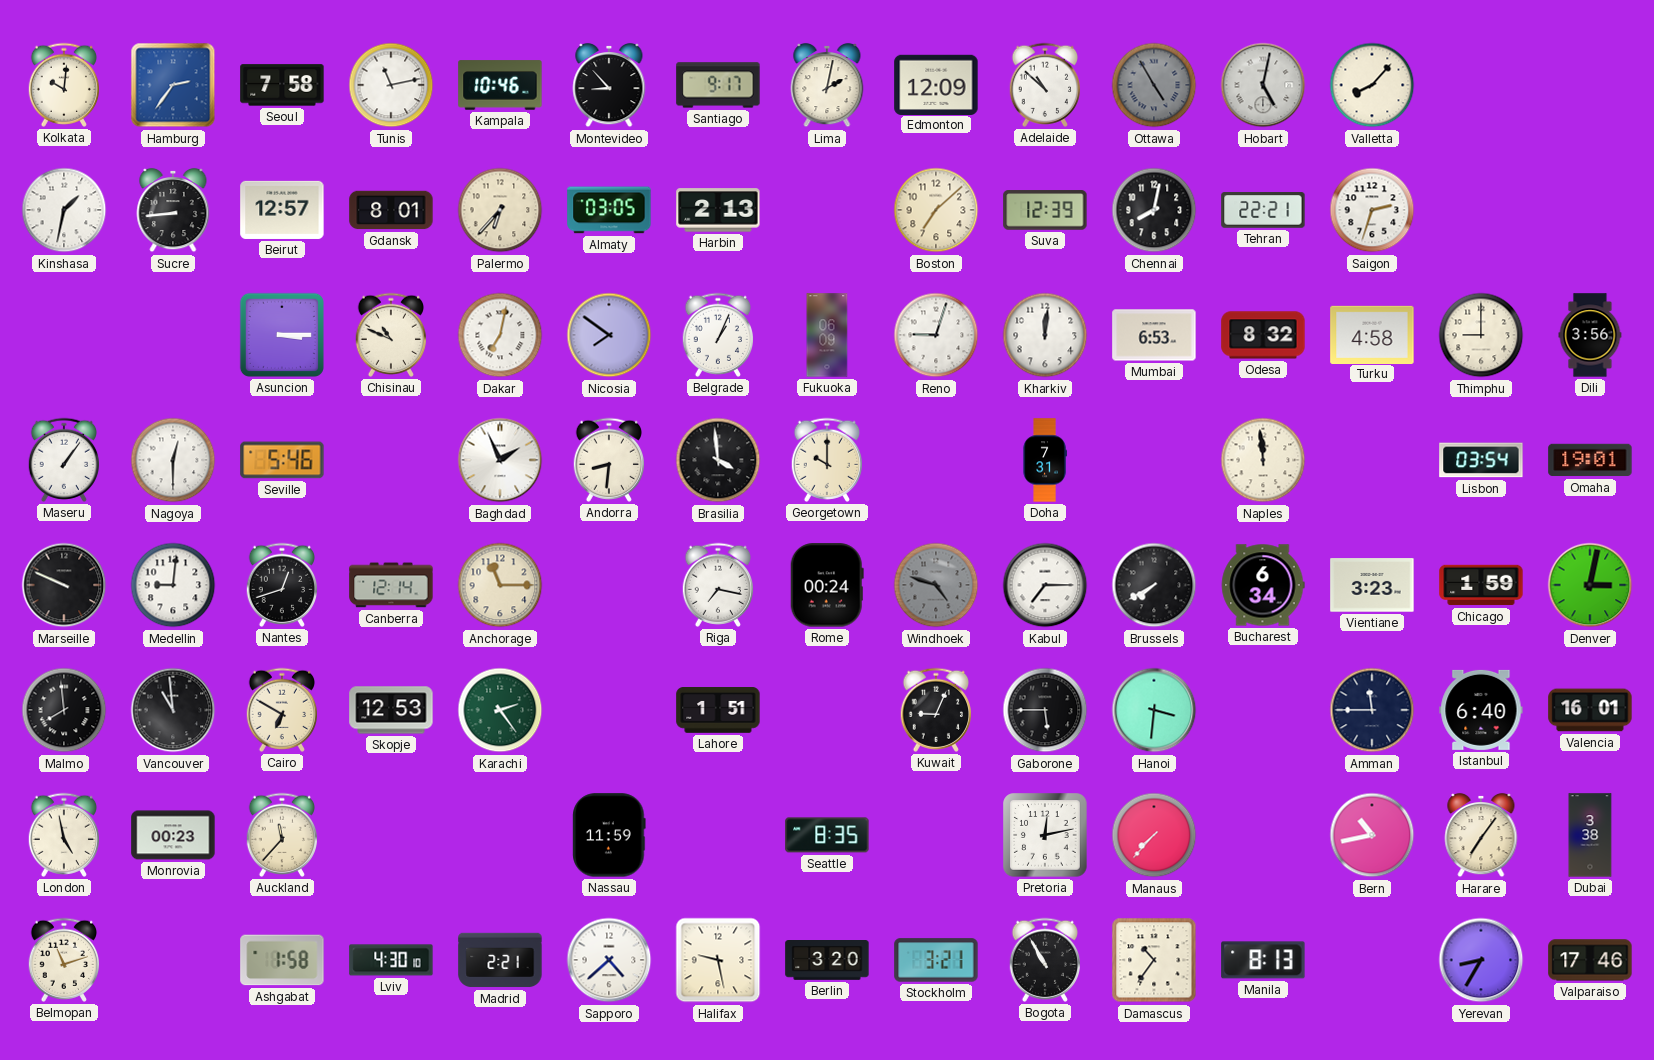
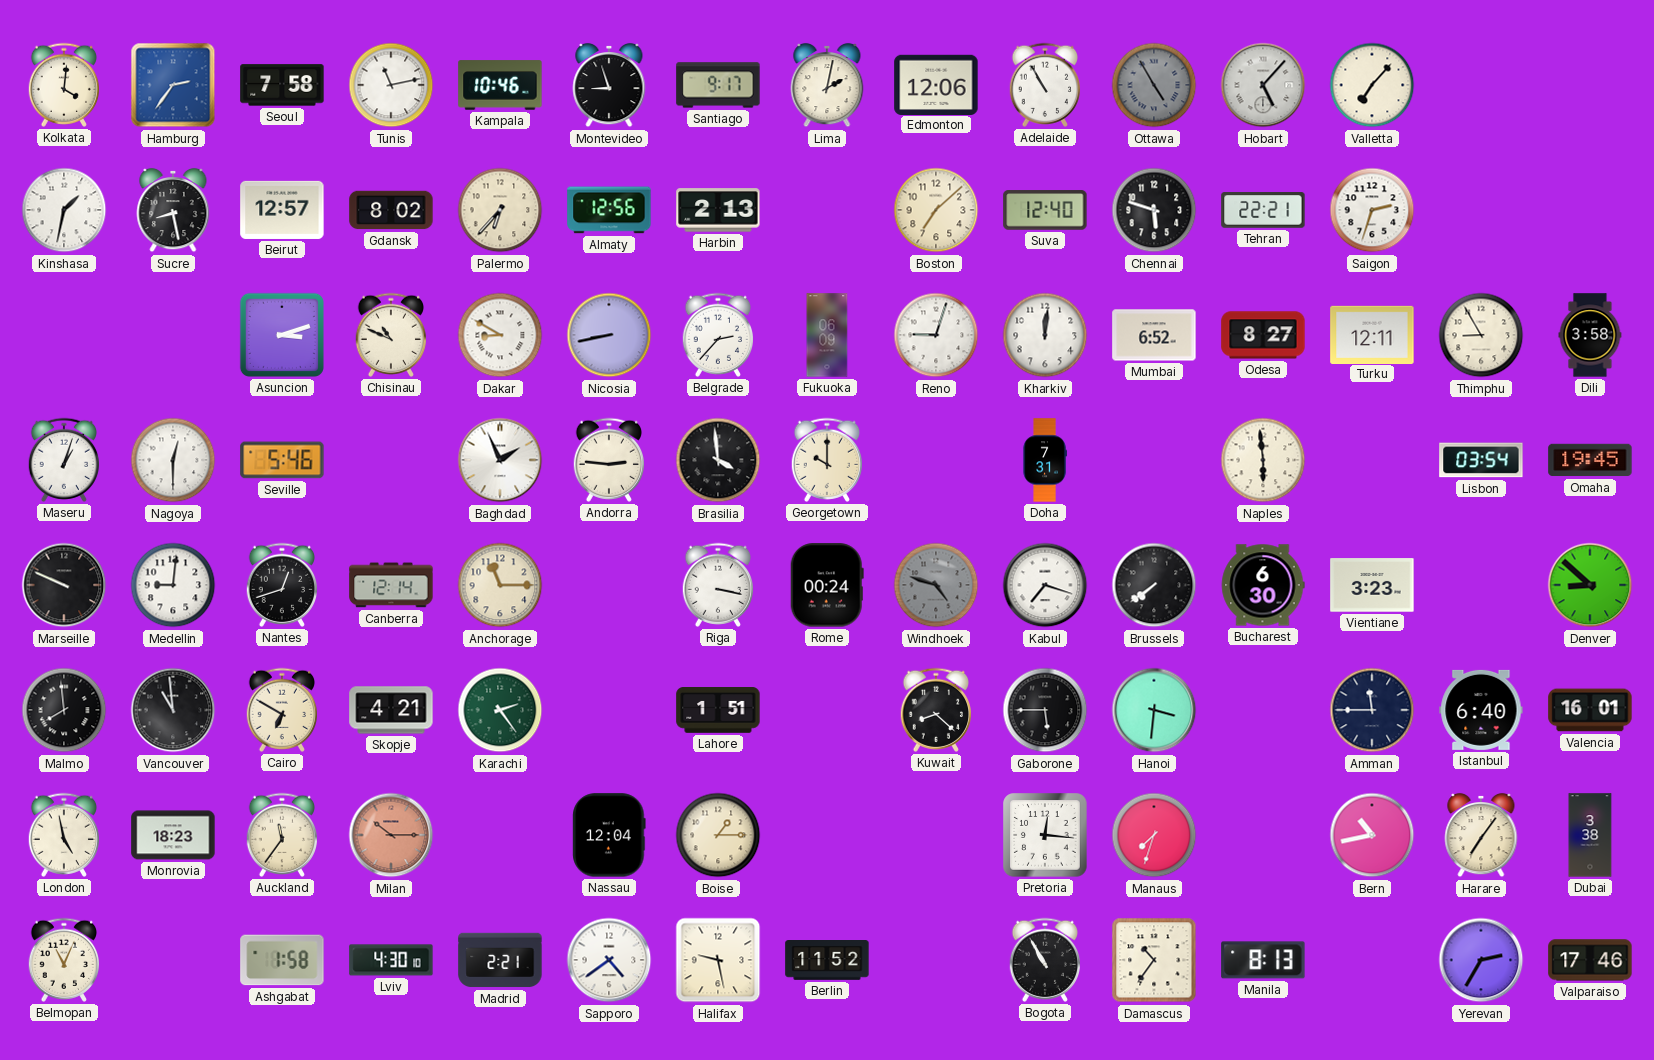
Kolkata: 10:01 -> 4:01
Montevideo: 8:53 -> 8:57
Edmonton: 12:09 -> 12:06
Adelaide: 10:52 -> 10:55
Hobart: 5:02 -> 5:07
Valletta: 8:07 -> 7:07
Sucre: 8:44 -> 8:28
Gdansk: 8:01 -> 8:02
Almaty: 03:05 -> 12:56
Suva: 12:39 -> 12:40
Chennai: 8:02 -> 5:48
Asuncion: 3:15 -> 3:12
Dakar: 7:02 -> 8:50
Nicosia: 7:51 -> 8:43
Belgrade: 1:04 -> 2:37
Mumbai: 6:53 -> 6:52
Odesa: 8:32 -> 8:27
Turku: 4:58 -> 12:11
Thimphu: 9:00 -> 8:55
Dili: 3:56 -> 3:58
Maseru: 1:06 -> 1:03
Andorra: 8:31 -> 2:46
Naples: 11:59 -> 5:59
Omaha: 19:01 -> 19:45
Riga: 7:17 -> 3:17
Kabul: 7:15 -> 7:18
Brussels: 7:40 -> 7:39
Bucharest: 6:34 -> 6:30
Chicago: 1:59 -> none
Denver: 3:02 -> 8:52
Skopje: 12:53 -> 4:21
Kuwait: 9:04 -> 8:22
Monrovia: 00:23 -> 18:23
Auckland: 11:37 -> 11:36
Milan: none -> 10:15
Nassau: 11:59 -> 12:04
Boise: none -> 1:15
Seattle: 8:35 -> none
Pretoria: 12:13 -> 12:16
Manaus: 7:37 -> 7:33
Belmopan: 11:12 -> 11:04
Sapporo: 4:38 -> 4:39
Berlin: 3:20 -> 11:52
Stockholm: 3:21 -> none
Yerevan: 8:35 -> 2:35
